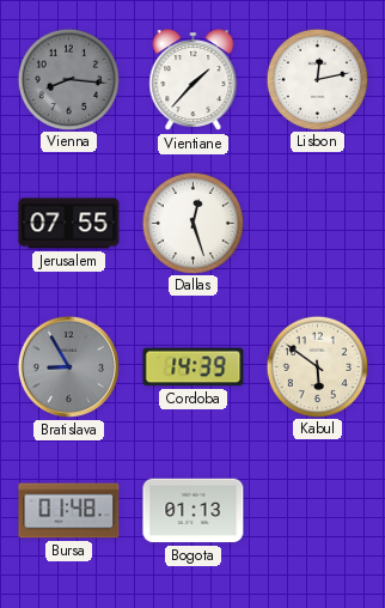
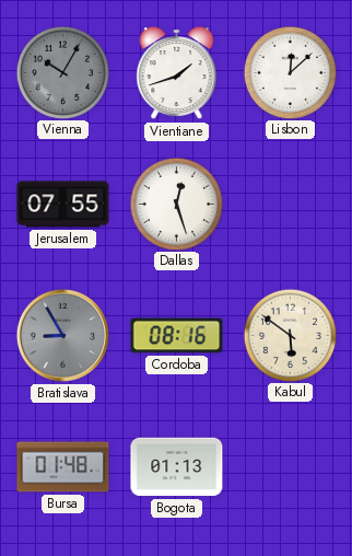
Vienna: 8:16 -> 10:05
Vientiane: 1:37 -> 1:42
Lisbon: 12:13 -> 12:08
Cordoba: 14:39 -> 08:16
